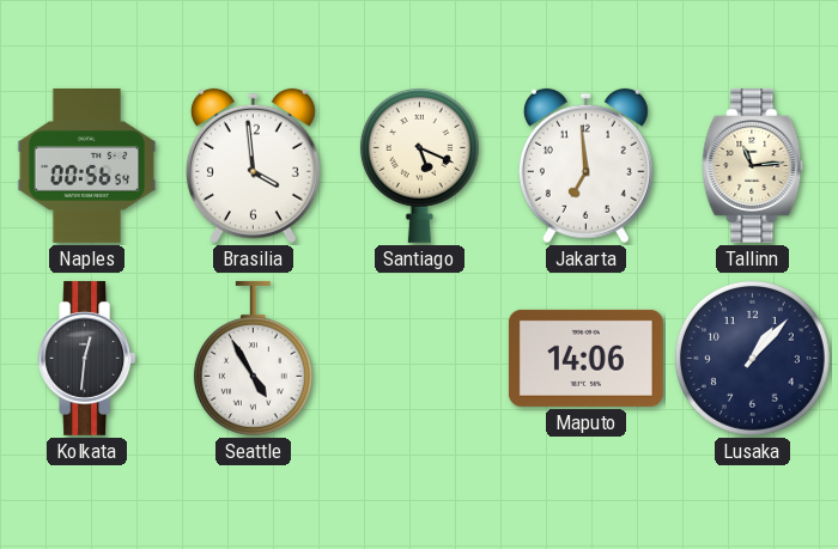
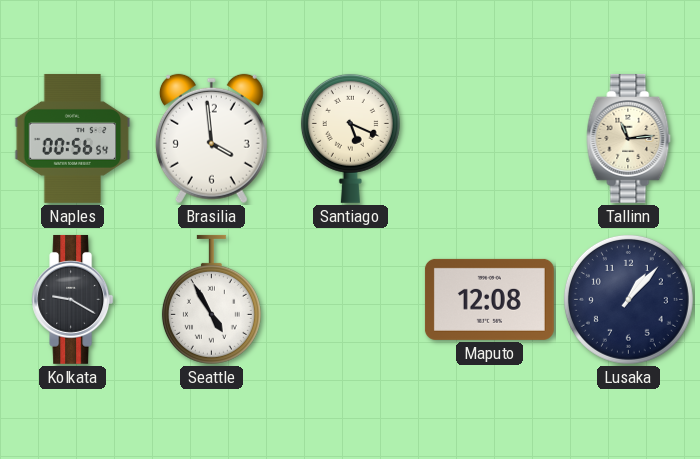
Jakarta: 6:59 -> none
Kolkata: 12:31 -> 9:20
Maputo: 14:06 -> 12:08
